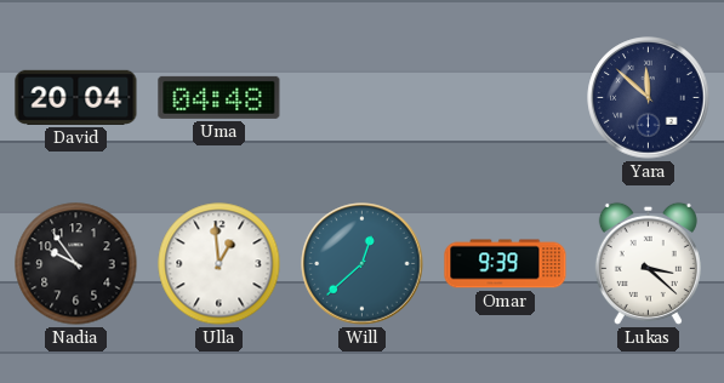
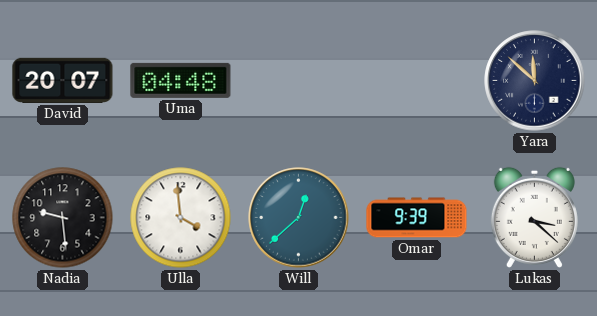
David: 20:04 -> 20:07
Nadia: 9:54 -> 9:29
Ulla: 12:59 -> 3:59
